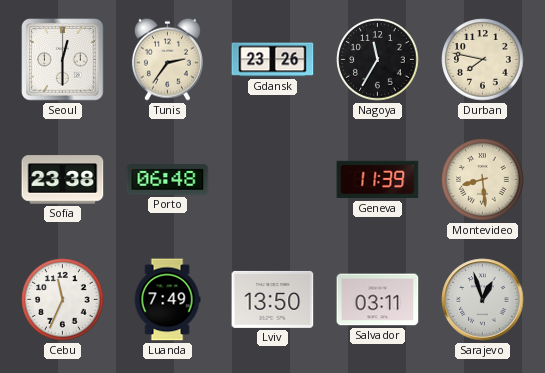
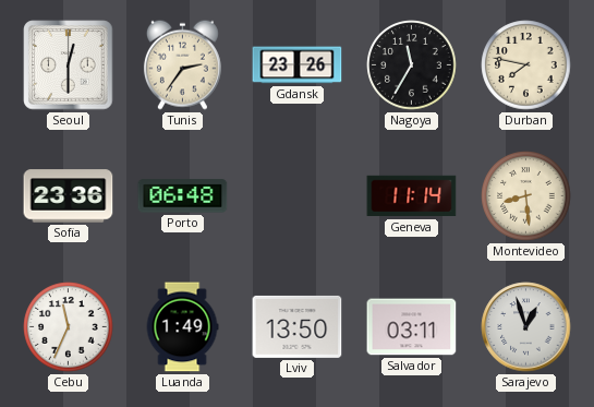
Sofia: 23:38 -> 23:36
Geneva: 11:39 -> 11:14
Luanda: 7:49 -> 1:49
